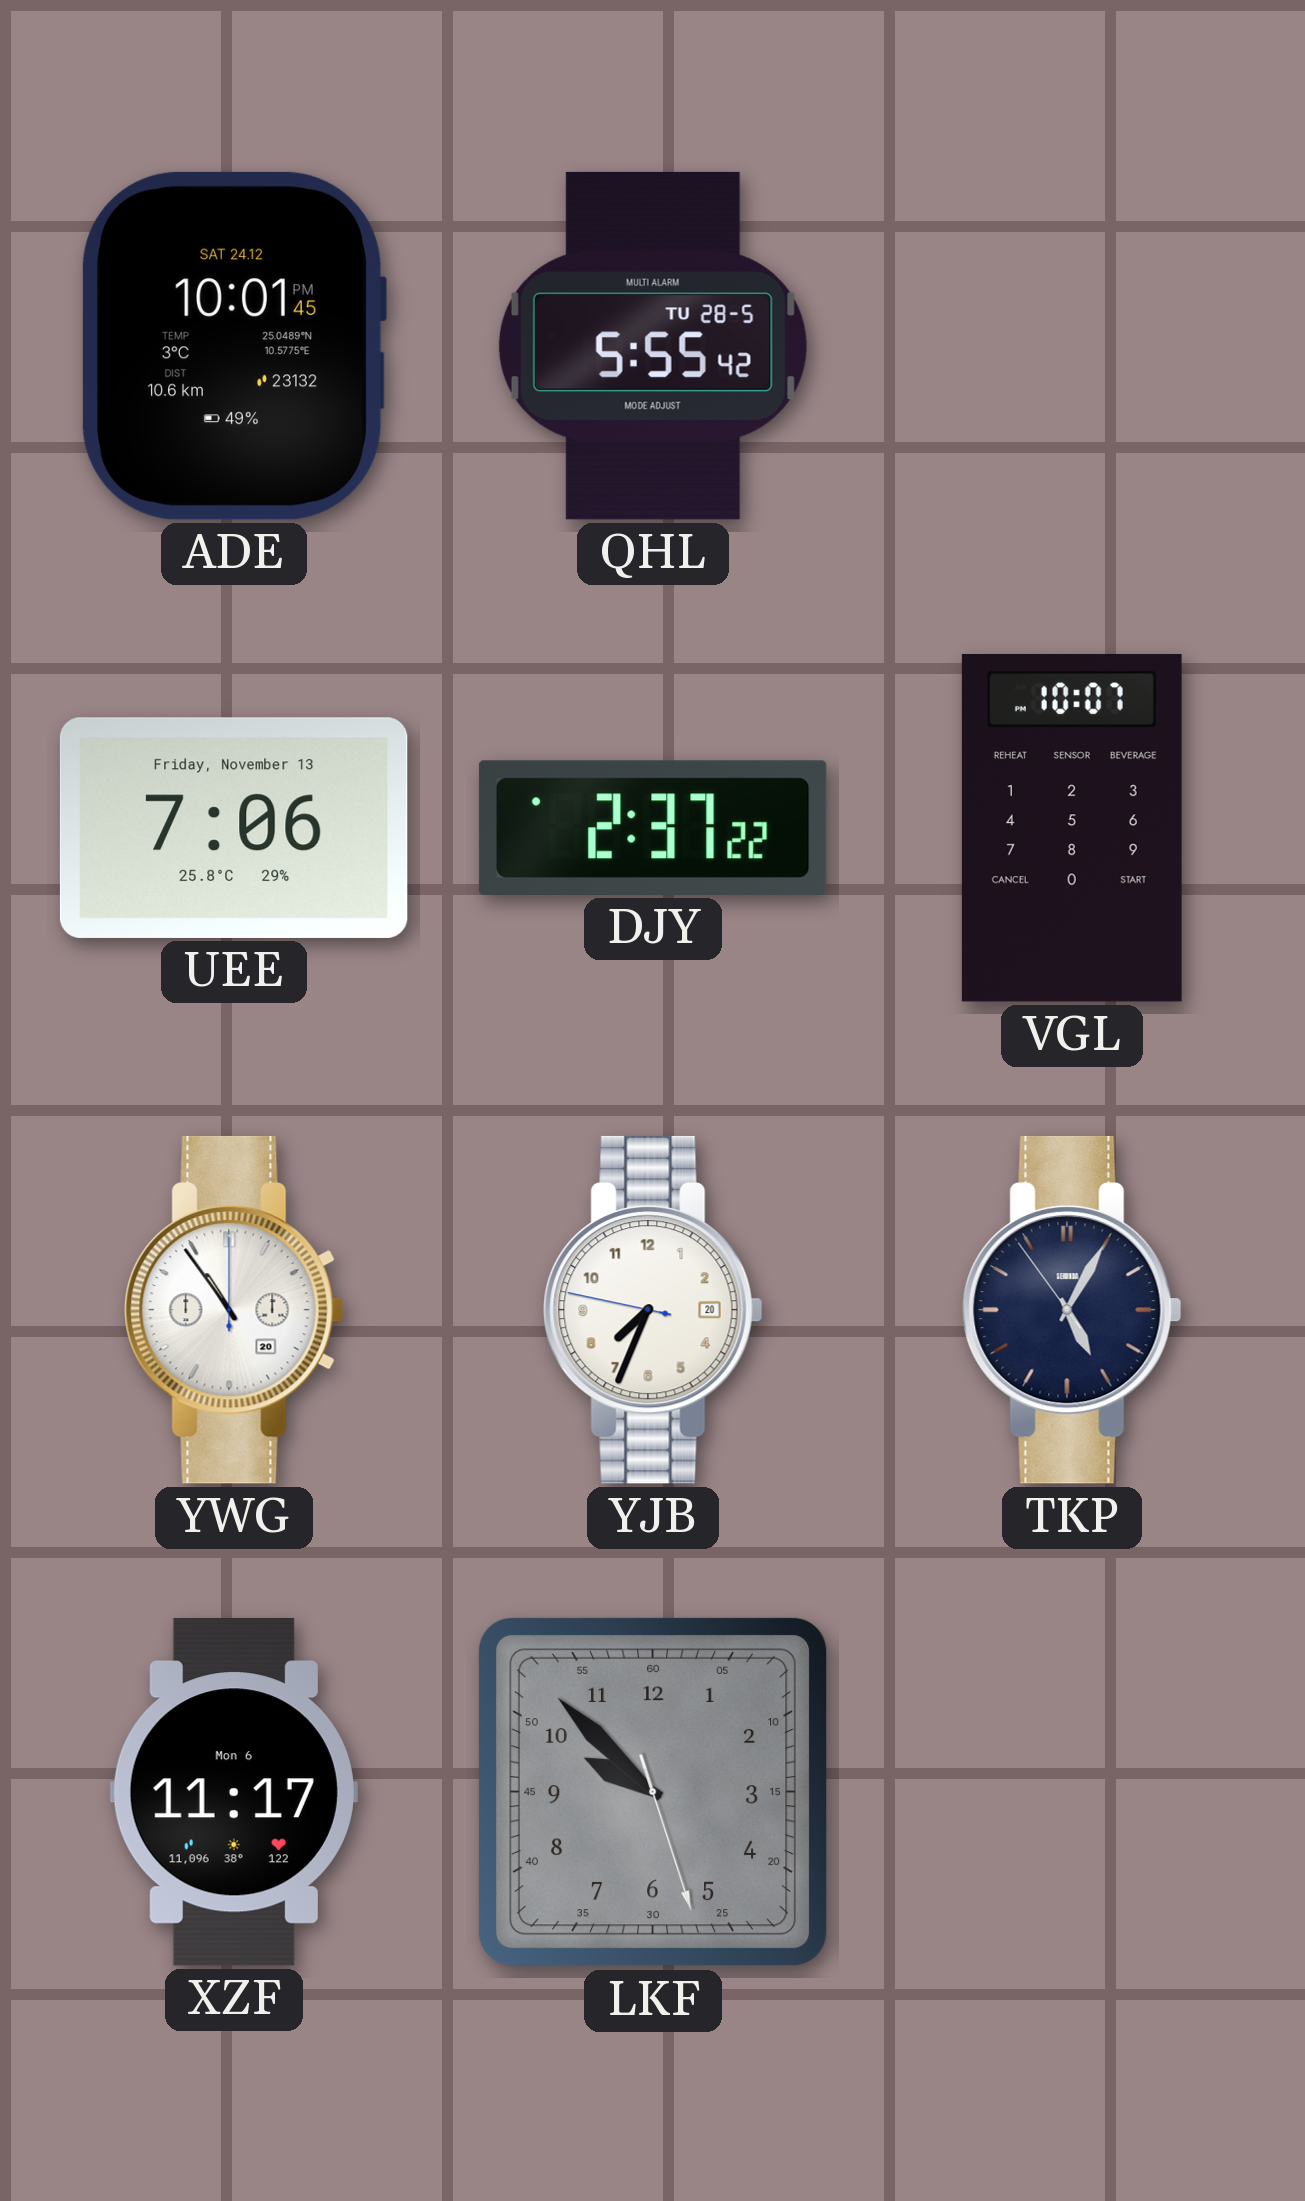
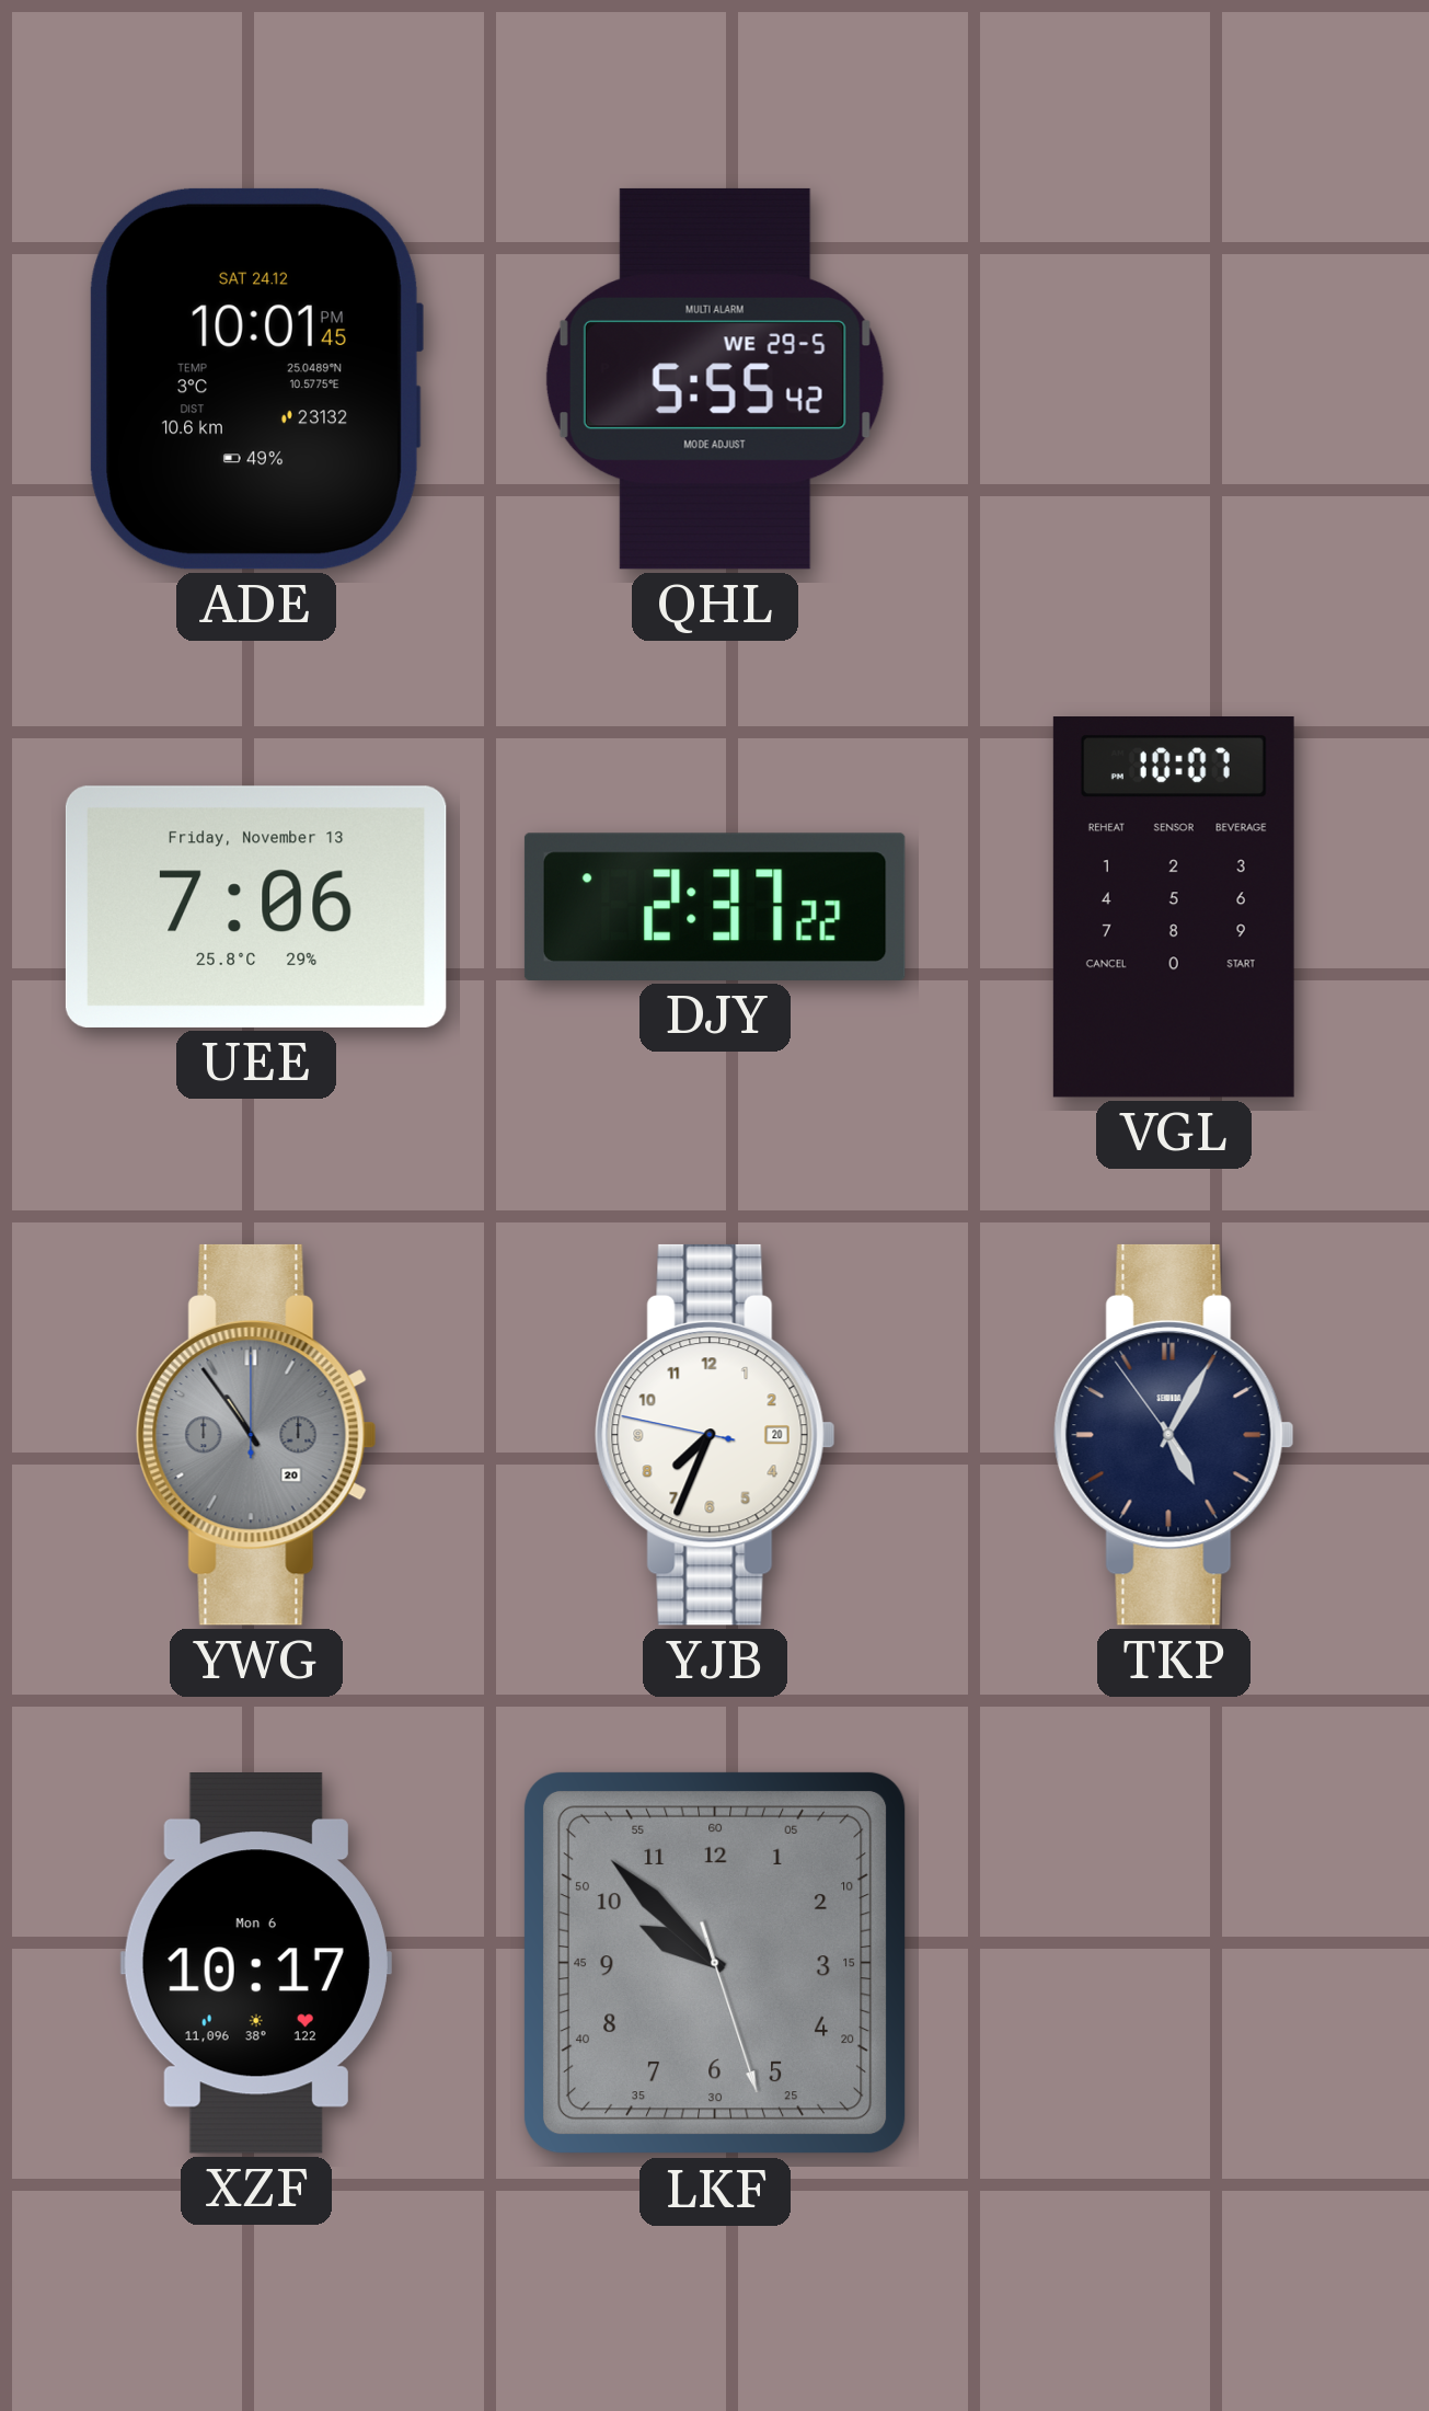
QHL date: TU 28-5 -> WE 29-5
YWG dial: white -> grey
XZF: 11:17 -> 10:17
